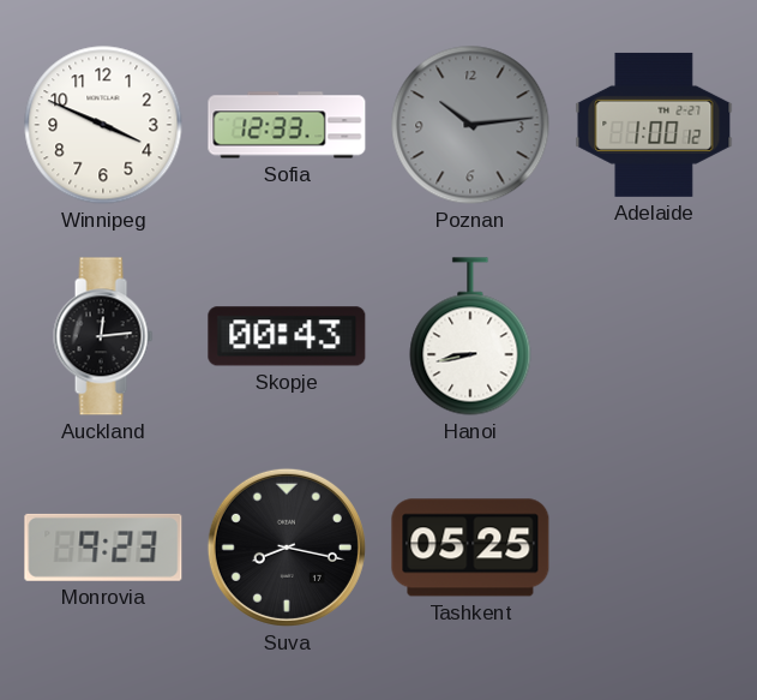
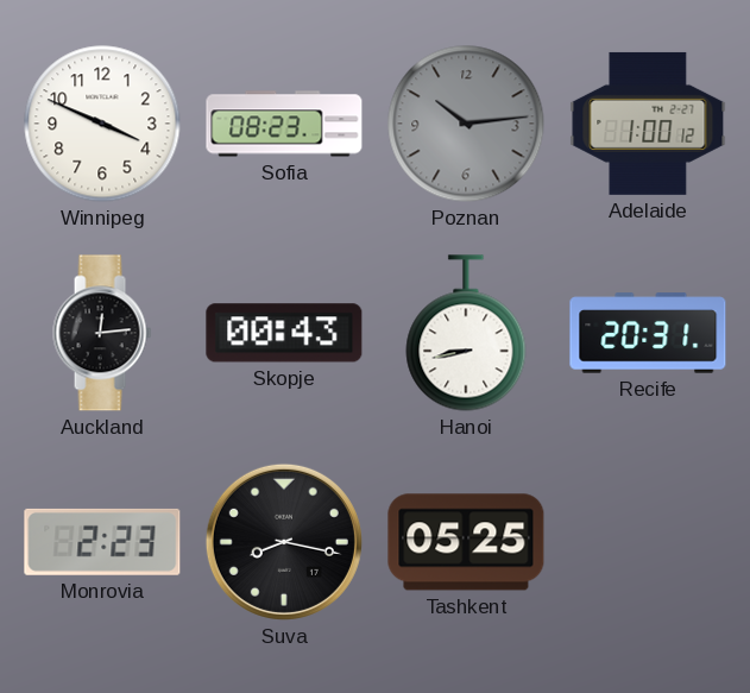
Sofia: 12:33 -> 08:23
Recife: none -> 20:31
Monrovia: 9:23 -> 2:23
